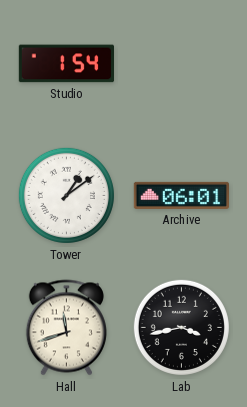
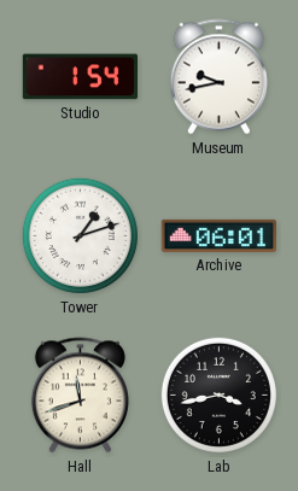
Museum: none -> 9:43
Tower: 1:09 -> 1:12
